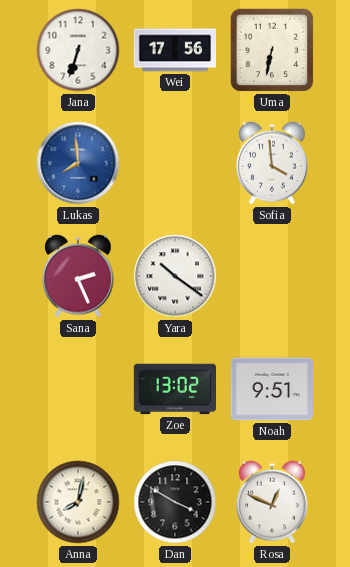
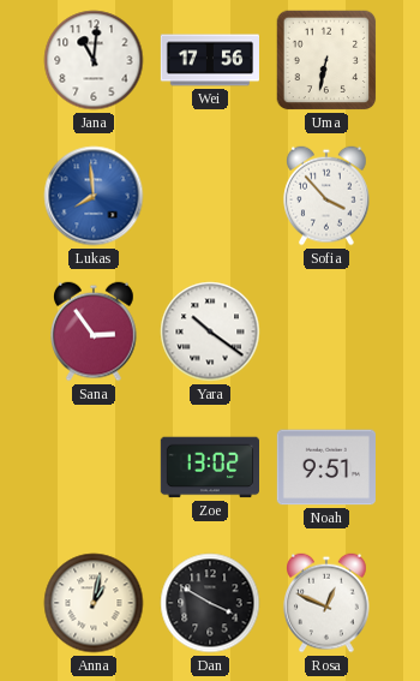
Jana: 6:33 -> 11:01
Sofia: 3:59 -> 3:53
Sana: 2:26 -> 2:54
Anna: 8:02 -> 1:02
